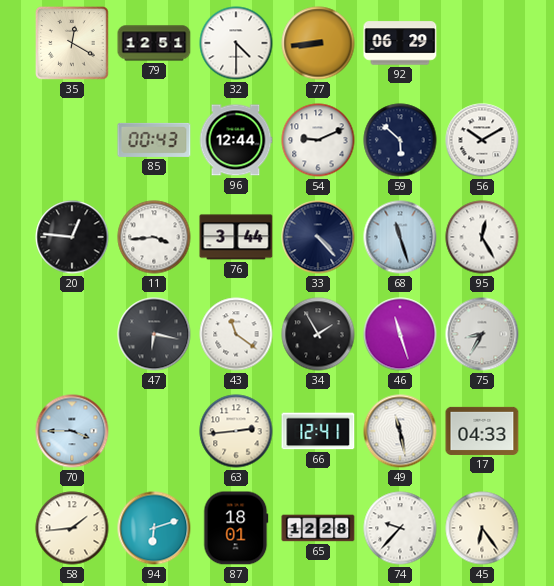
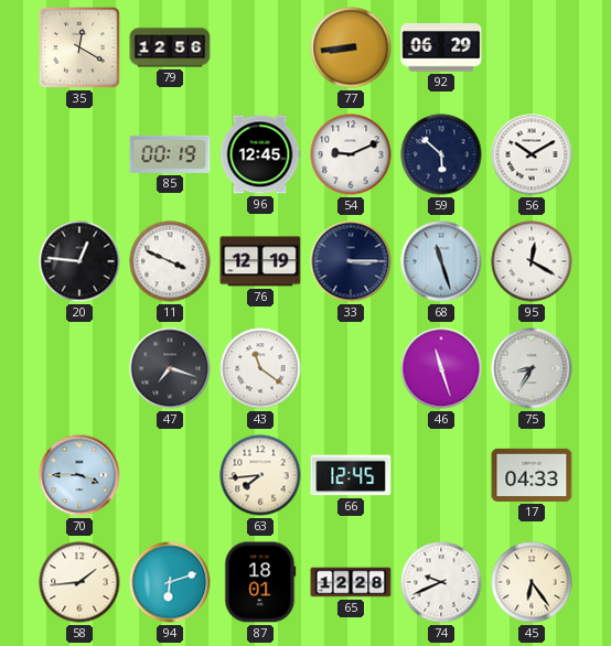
79: 12:51 -> 12:56
32: 4:30 -> none
85: 00:43 -> 00:19
96: 12:44 -> 12:45
11: 3:44 -> 3:49
76: 3:44 -> 12:19
33: 4:23 -> 3:15
95: 12:25 -> 12:20
47: 6:17 -> 7:18
34: 1:55 -> none
63: 2:44 -> 7:44
66: 12:41 -> 12:45
49: 11:28 -> none
74: 9:37 -> 9:41
